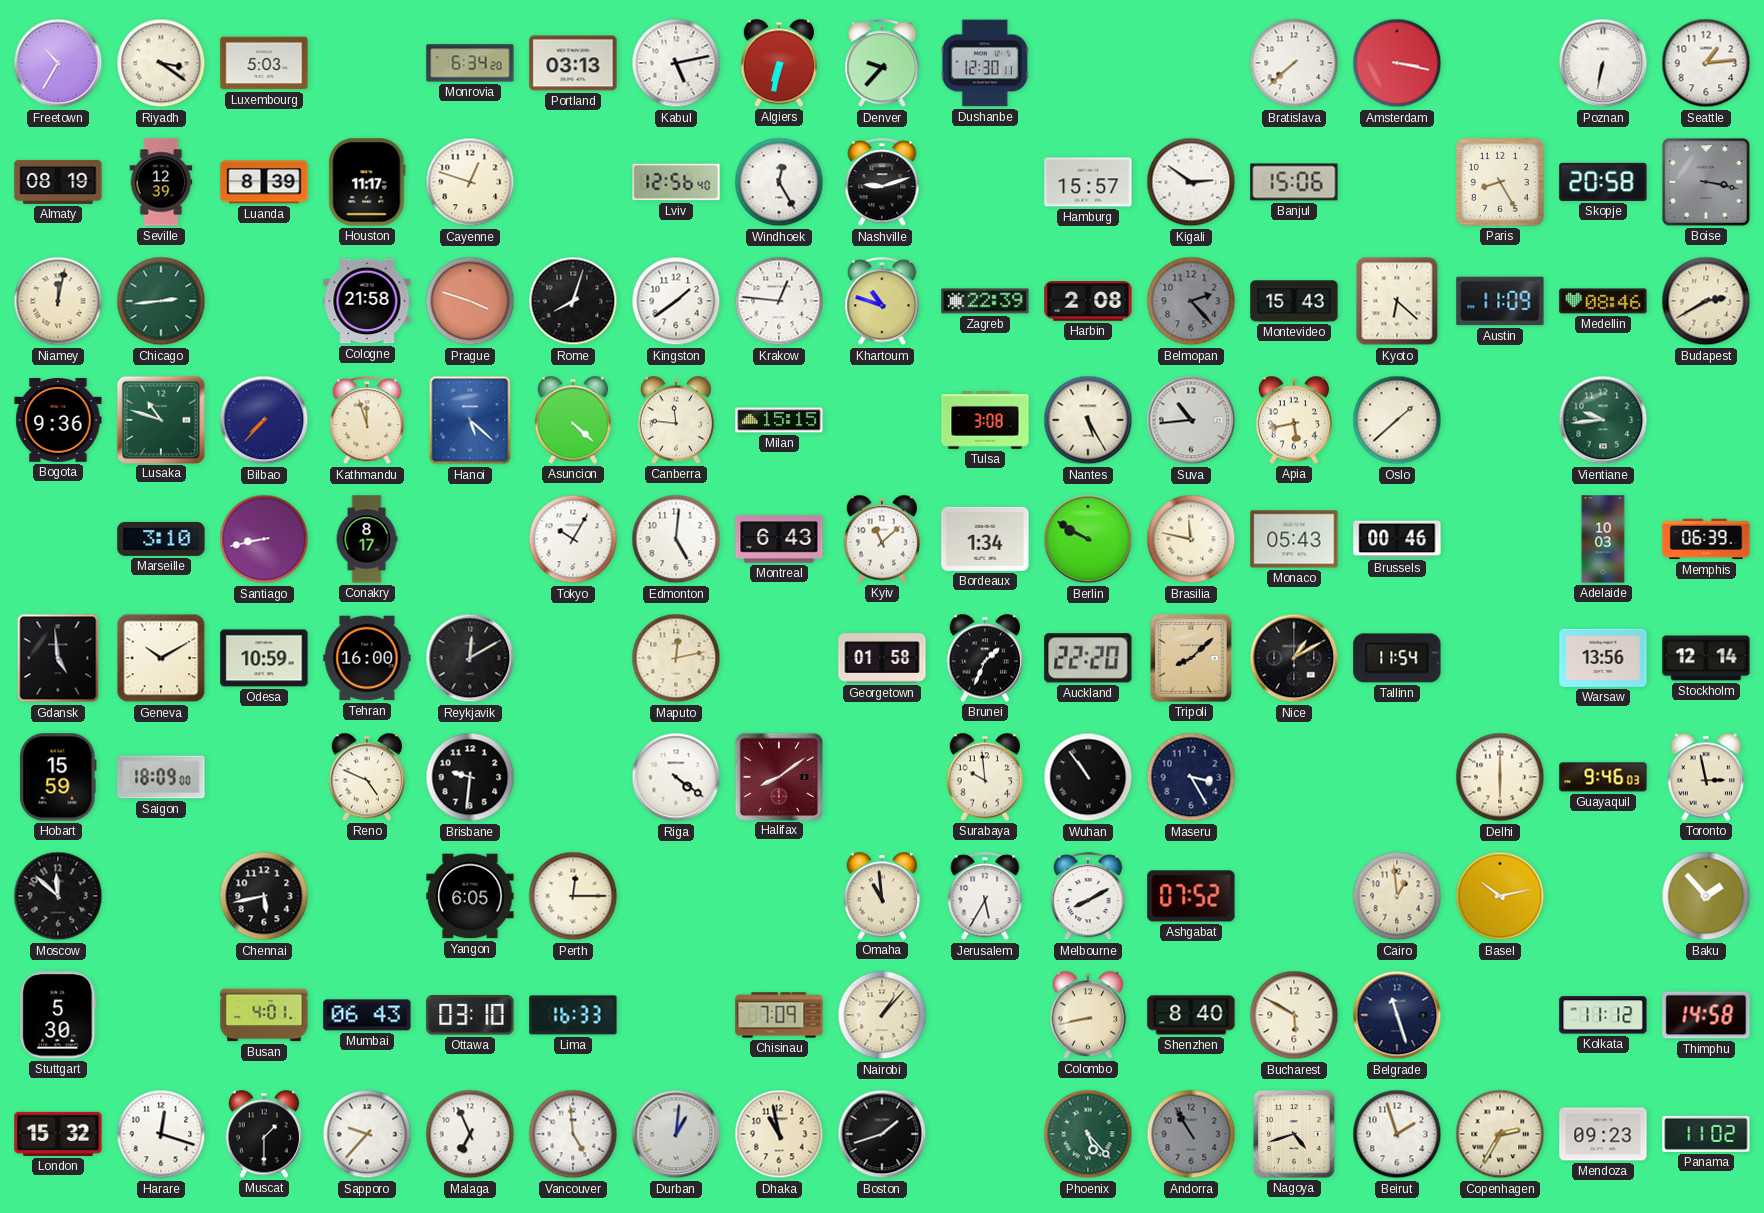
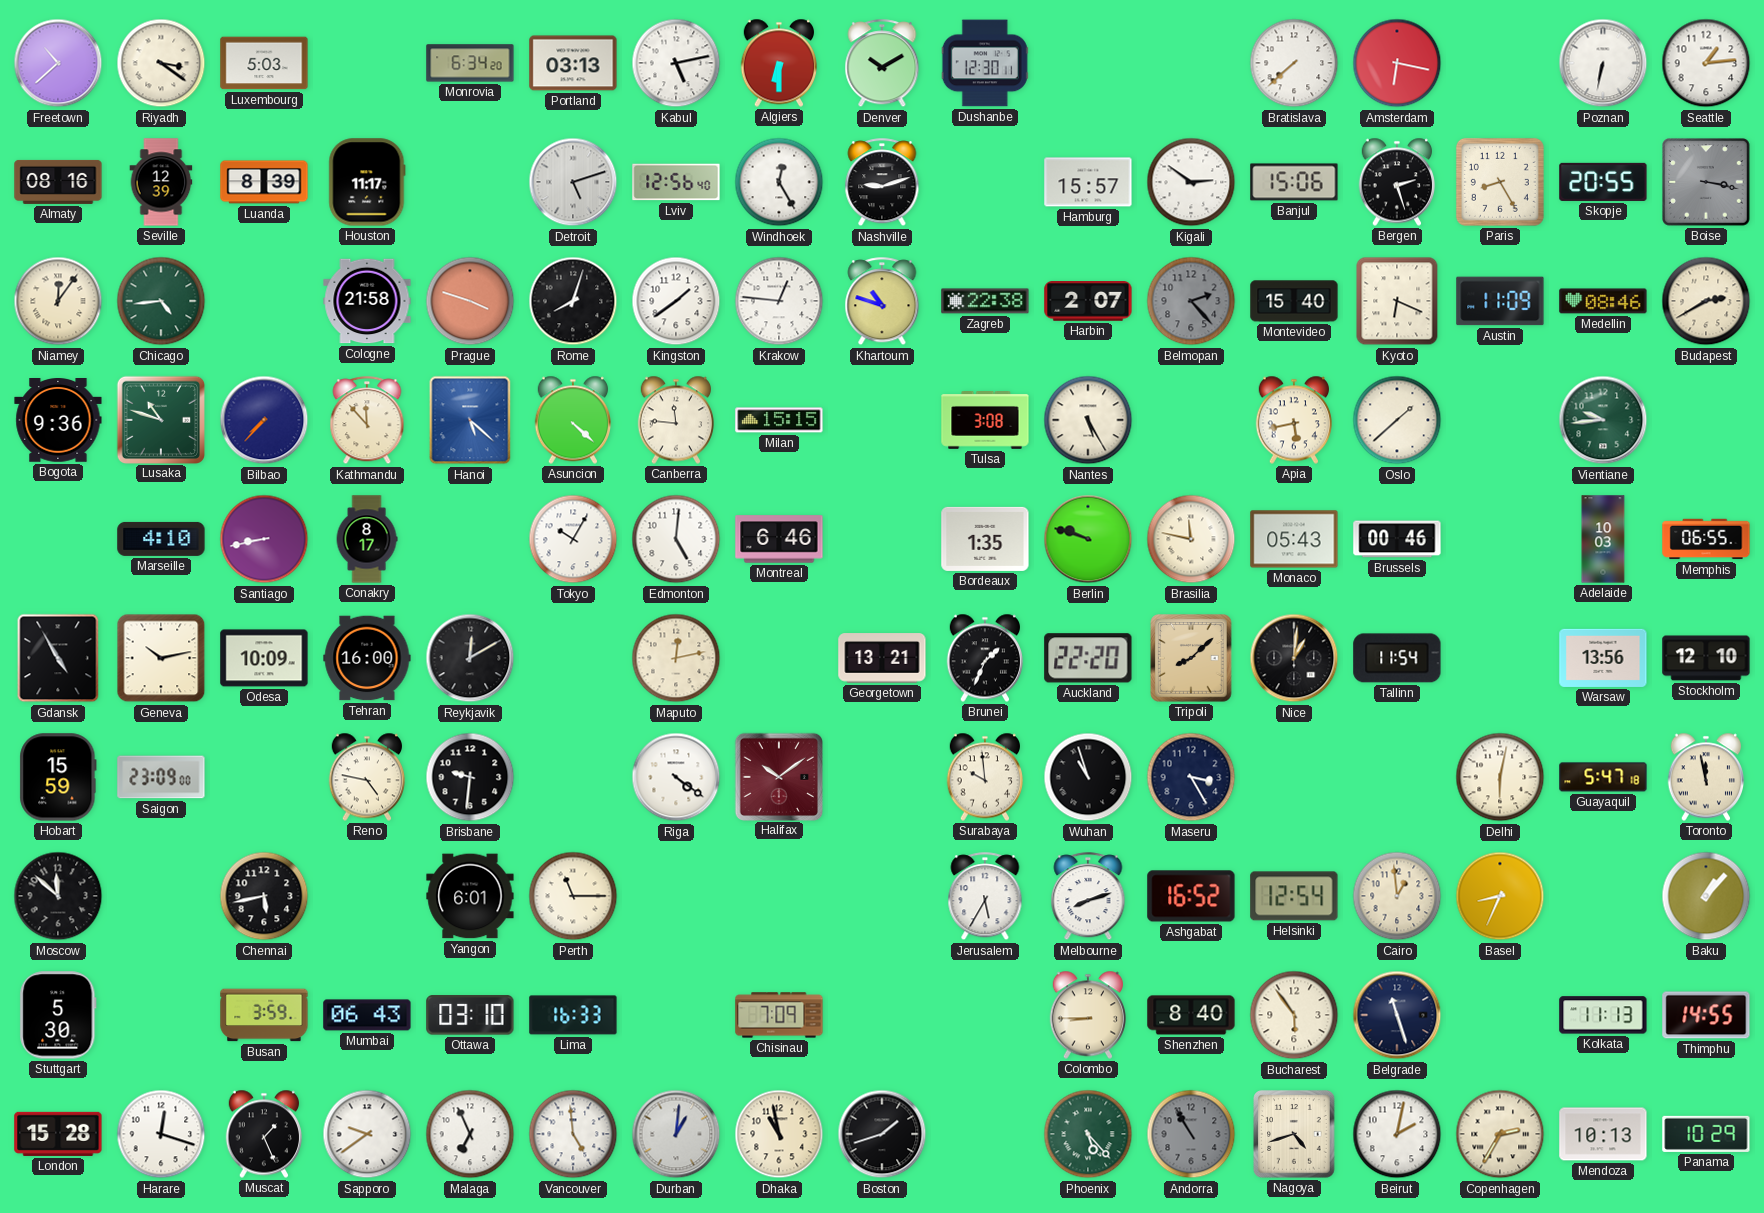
Freetown: 10:35 -> 10:38
Algiers: 6:32 -> 6:30
Denver: 9:37 -> 10:10
Amsterdam: 3:17 -> 6:17
Almaty: 08:19 -> 08:16
Cayenne: 12:48 -> none
Detroit: none -> 5:12
Bergen: none -> 2:27
Skopje: 20:58 -> 20:55
Niamey: 12:02 -> 12:06
Chicago: 2:44 -> 4:44
Zagreb: 22:39 -> 22:38
Harbin: 2:08 -> 2:07
Montevideo: 15:43 -> 15:40
Kyoto: 6:22 -> 6:19
Kathmandu: 11:57 -> 11:53
Suva: 10:44 -> none
Marseille: 3:10 -> 4:10
Montreal: 6:43 -> 6:46
Kyiv: 11:08 -> none
Bordeaux: 1:34 -> 1:35
Berlin: 9:50 -> 9:48
Memphis: 06:39 -> 06:55
Gdansk: 4:59 -> 4:55
Geneva: 10:10 -> 10:13
Odesa: 10:59 -> 10:09
Georgetown: 01:58 -> 13:21
Nice: 1:10 -> 1:01
Stockholm: 12:14 -> 12:10
Saigon: 18:09 -> 23:09
Reno: 4:49 -> 4:47
Halifax: 8:09 -> 10:09
Wuhan: 10:54 -> 10:57
Delhi: 6:00 -> 6:02
Guayaquil: 9:46 -> 5:47
Toronto: 2:58 -> 11:58
Yangon: 6:05 -> 6:01
Perth: 12:15 -> 11:15
Omaha: 10:59 -> none
Melbourne: 8:10 -> 8:12
Ashgabat: 07:52 -> 16:52
Helsinki: none -> 12:54
Basel: 10:13 -> 8:34
Baku: 1:53 -> 1:07
Busan: 4:01 -> 3:59
Nairobi: 1:07 -> none
Colombo: 8:43 -> 8:45
Bucharest: 5:50 -> 5:54
Kolkata: 11:12 -> 11:13
Thimphu: 14:58 -> 14:55
London: 15:32 -> 15:28
Muscat: 1:30 -> 1:26
Sapporo: 9:37 -> 9:39
Beirut: 1:57 -> 2:02
Mendoza: 09:23 -> 10:13
Panama: 11:02 -> 10:29
